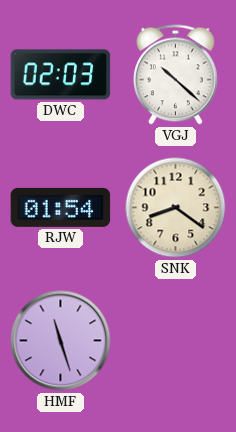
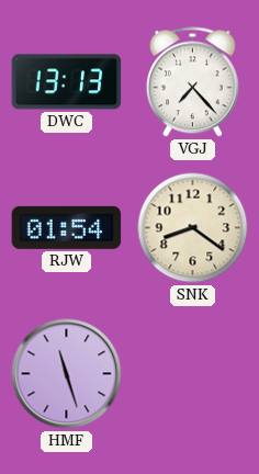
DWC: 02:03 -> 13:13
VGJ: 10:22 -> 7:23
